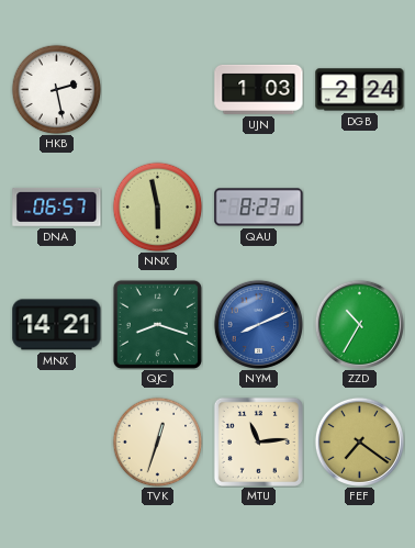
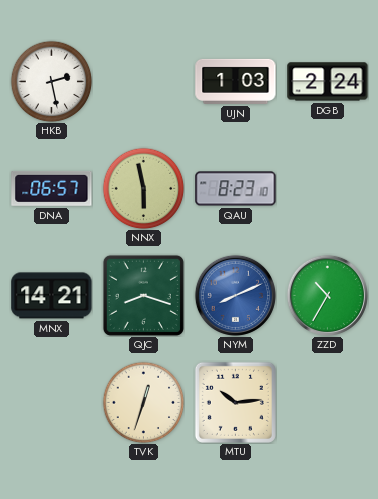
MTU: 11:14 -> 10:14
FEF: 7:21 -> none
